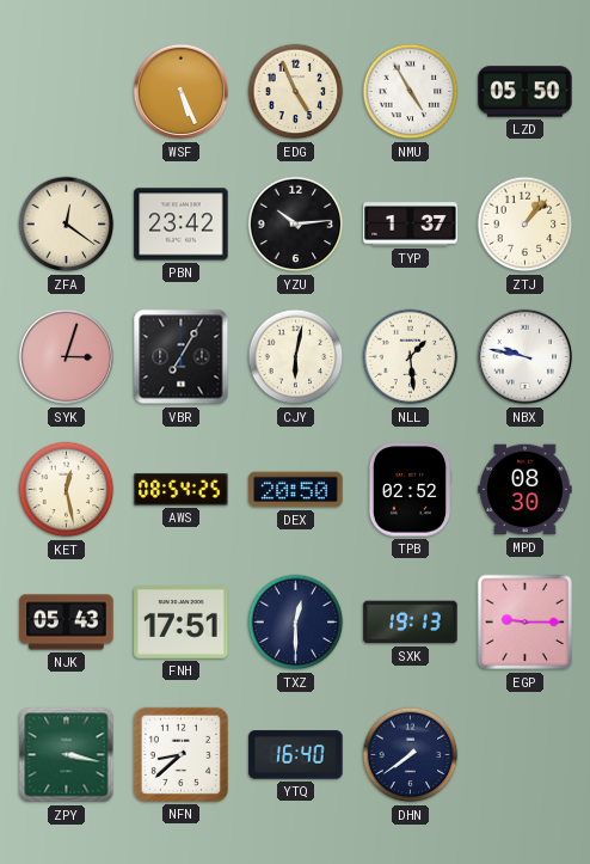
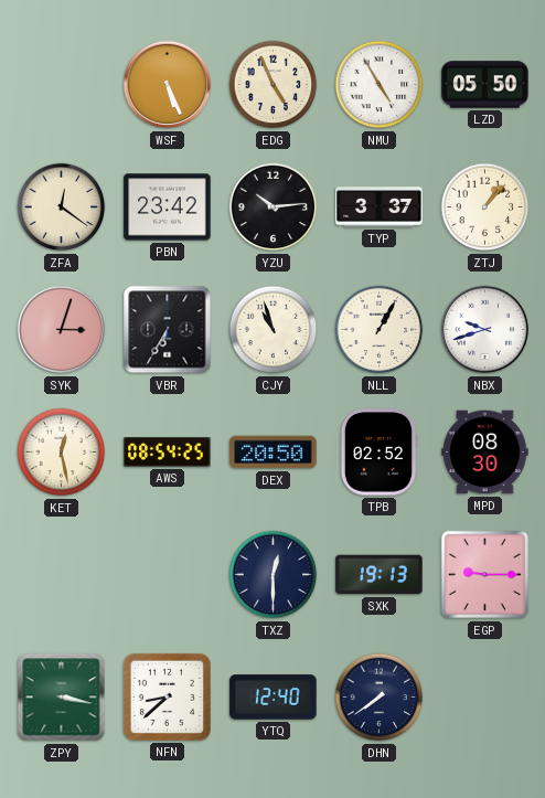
TYP: 1:37 -> 3:37
VBR: 7:05 -> 6:35
CJY: 6:02 -> 10:57
NLL: 1:29 -> 1:05
NBX: 9:47 -> 9:42
NJK: 05:43 -> none
FNH: 17:51 -> none
YTQ: 16:40 -> 12:40
